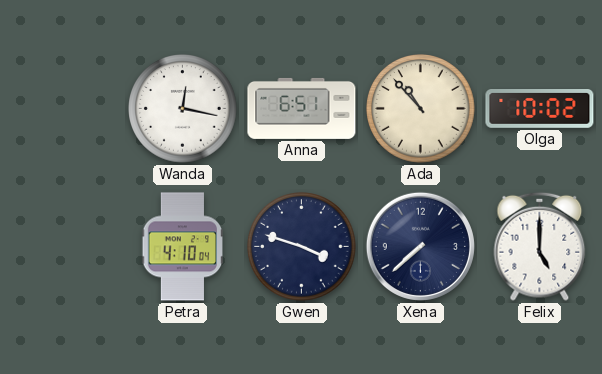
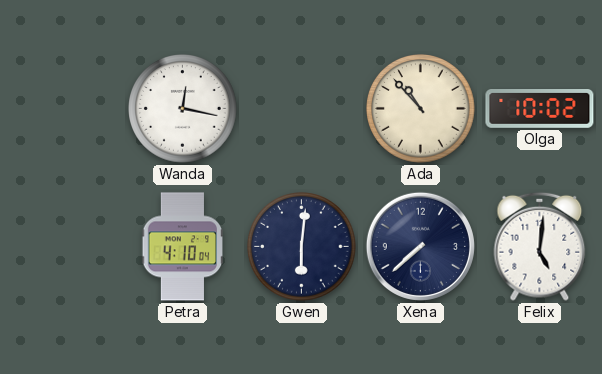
Anna: 6:51 -> none
Gwen: 3:48 -> 6:01
Felix: 5:00 -> 5:01
